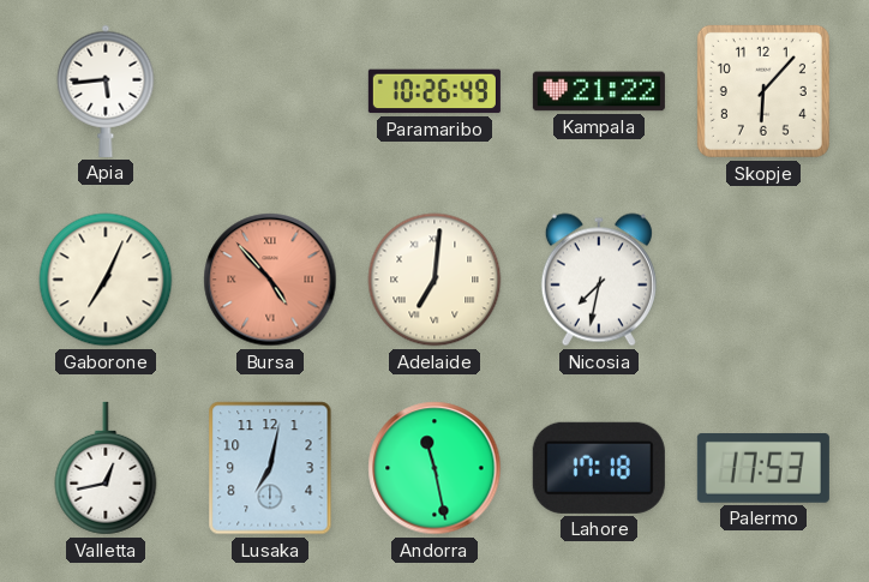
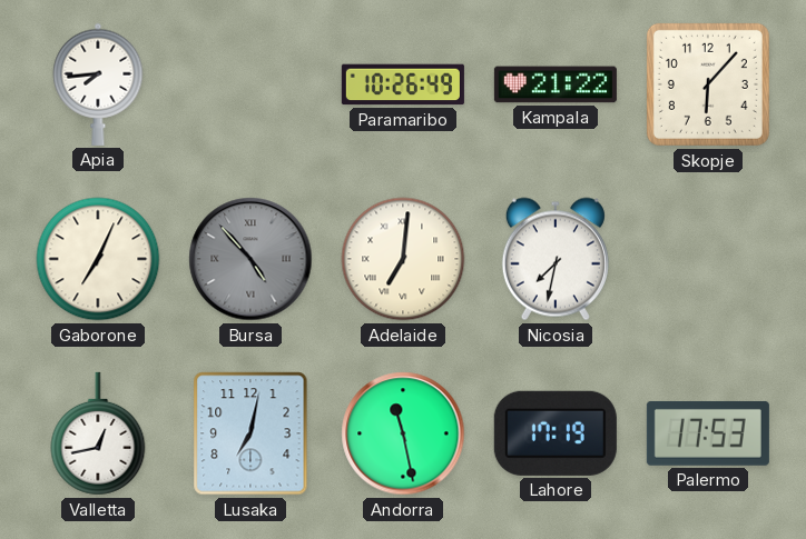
Apia: 5:44 -> 7:44
Bursa dial: salmon -> grey
Lahore: 17:18 -> 17:19
